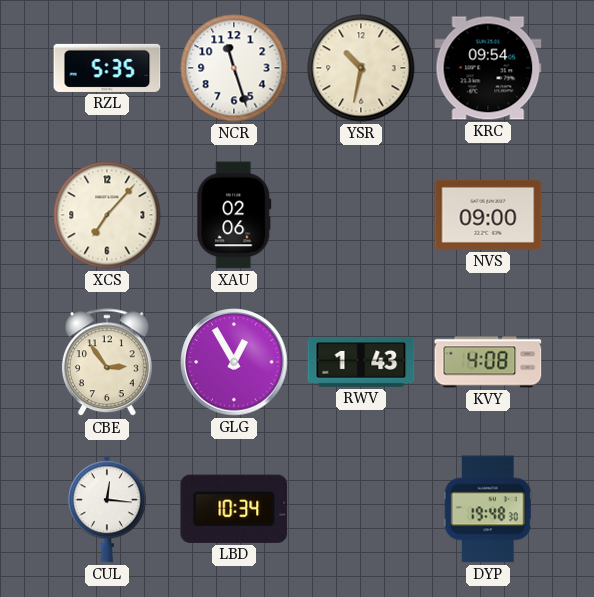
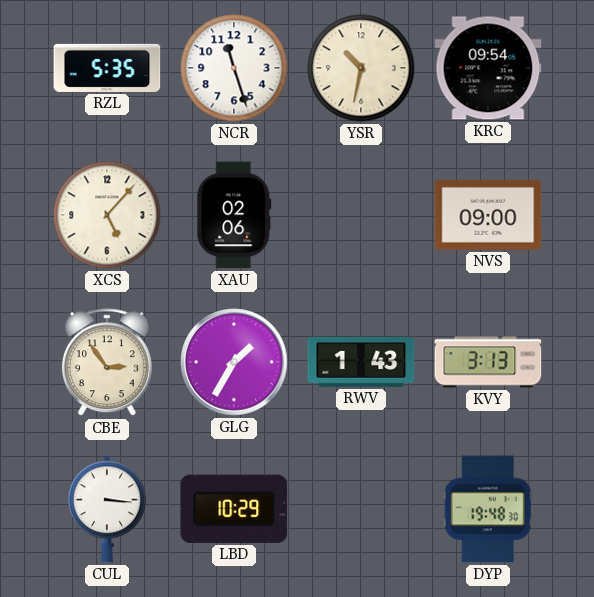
XCS: 7:07 -> 5:07
GLG: 12:55 -> 1:35
KVY: 4:08 -> 3:13
CUL: 12:16 -> 3:16
LBD: 10:34 -> 10:29
